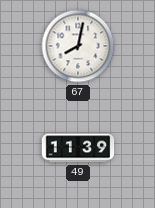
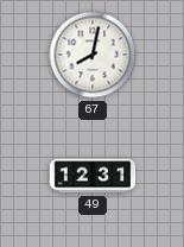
49: 11:39 -> 12:31
